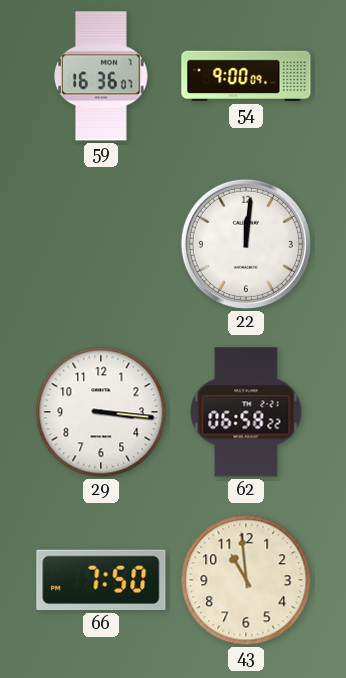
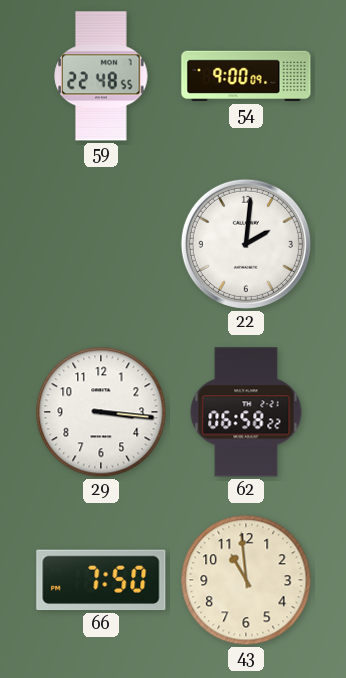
59: 16:36 -> 22:48
22: 12:01 -> 2:01
